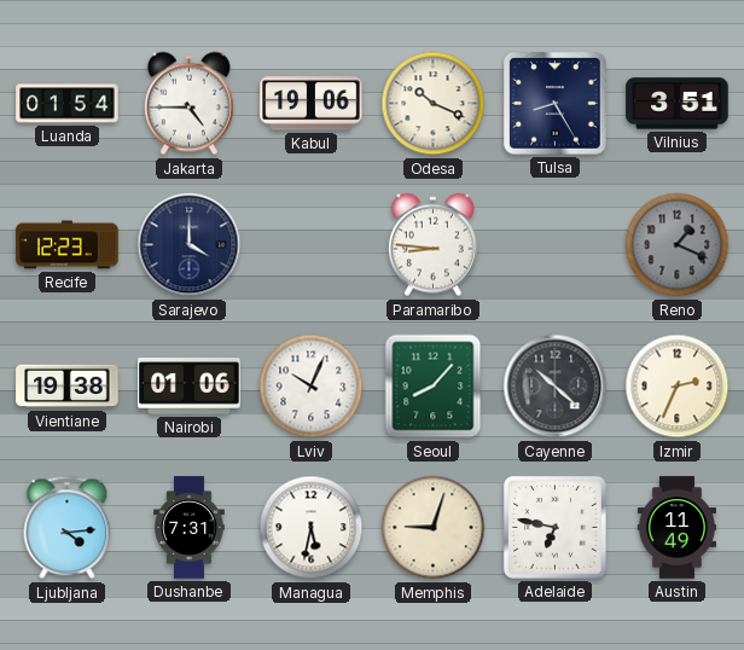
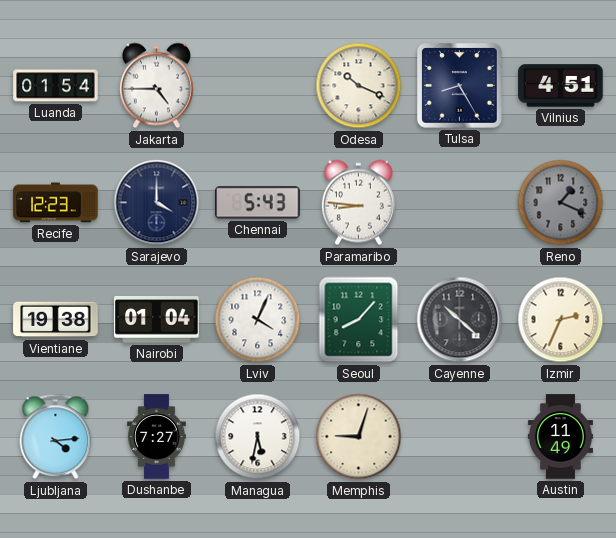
Kabul: 19:06 -> none
Vilnius: 3:51 -> 4:51
Chennai: none -> 5:43
Nairobi: 01:06 -> 01:04
Lviv: 10:04 -> 4:04
Dushanbe: 7:31 -> 7:27
Adelaide: 6:47 -> none
